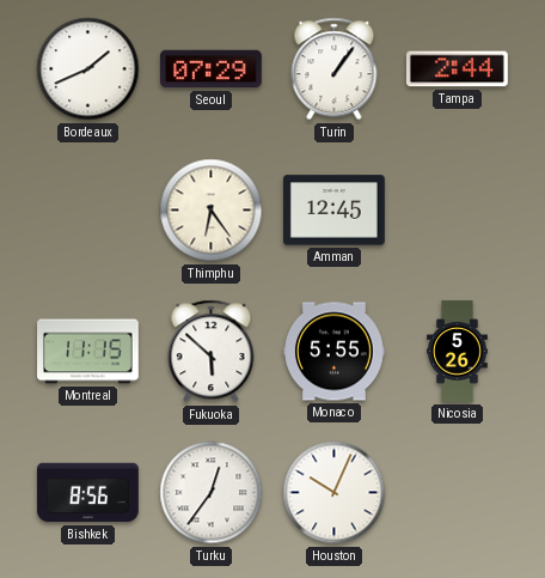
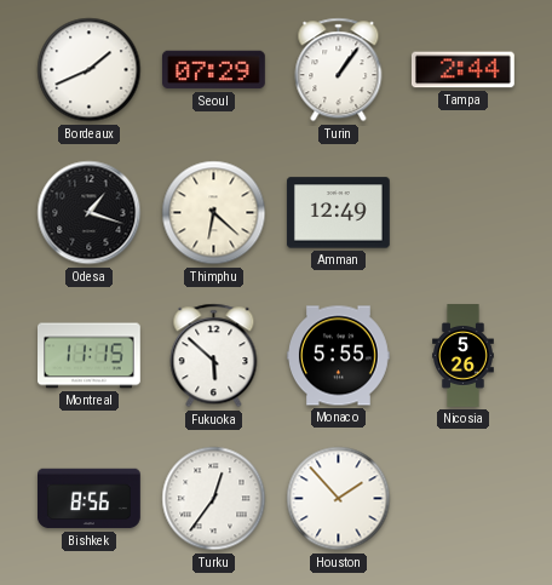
Odesa: none -> 1:18
Thimphu: 6:24 -> 6:22
Amman: 12:45 -> 12:49
Houston: 10:04 -> 1:53
